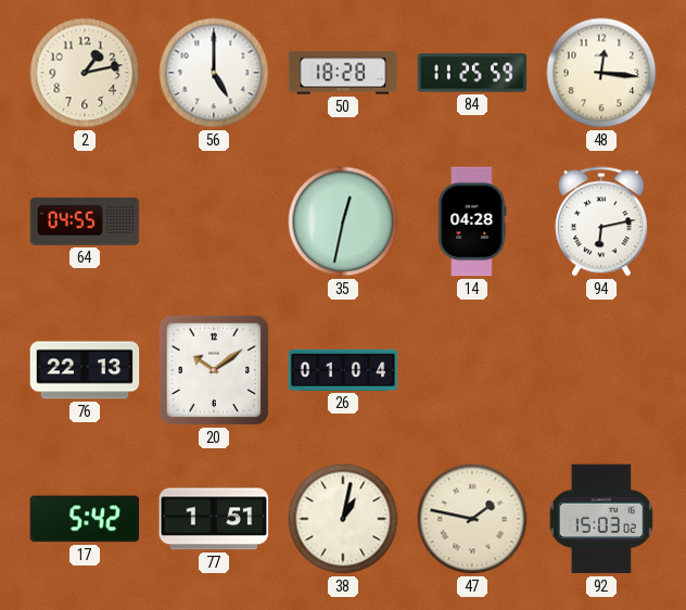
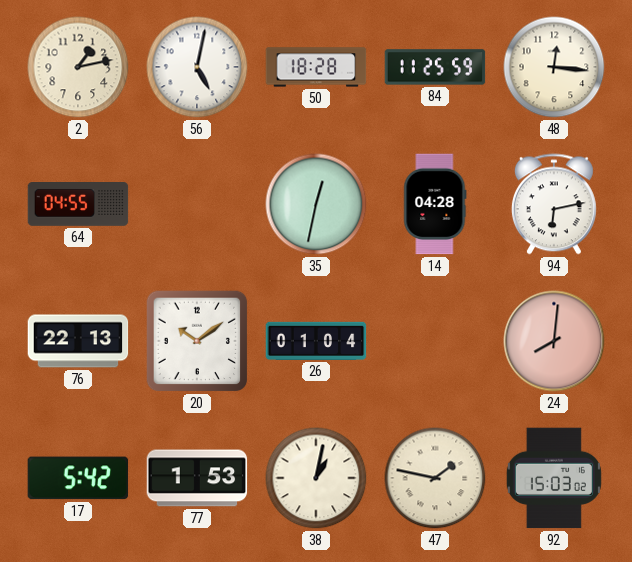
56: 5:00 -> 5:02
24: none -> 8:01
77: 1:51 -> 1:53
